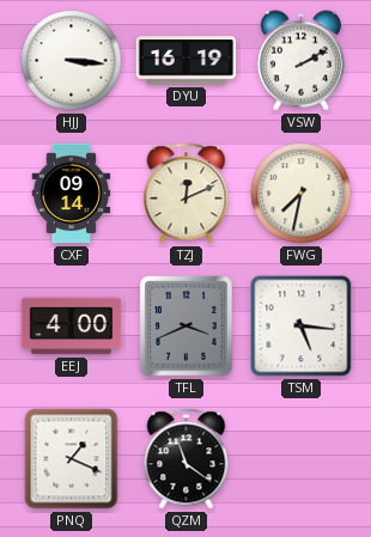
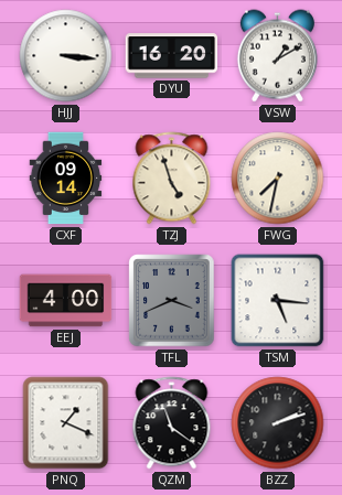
DYU: 16:19 -> 16:20
VSW: 2:10 -> 1:10
TZJ: 12:11 -> 4:57
BZZ: none -> 2:12
